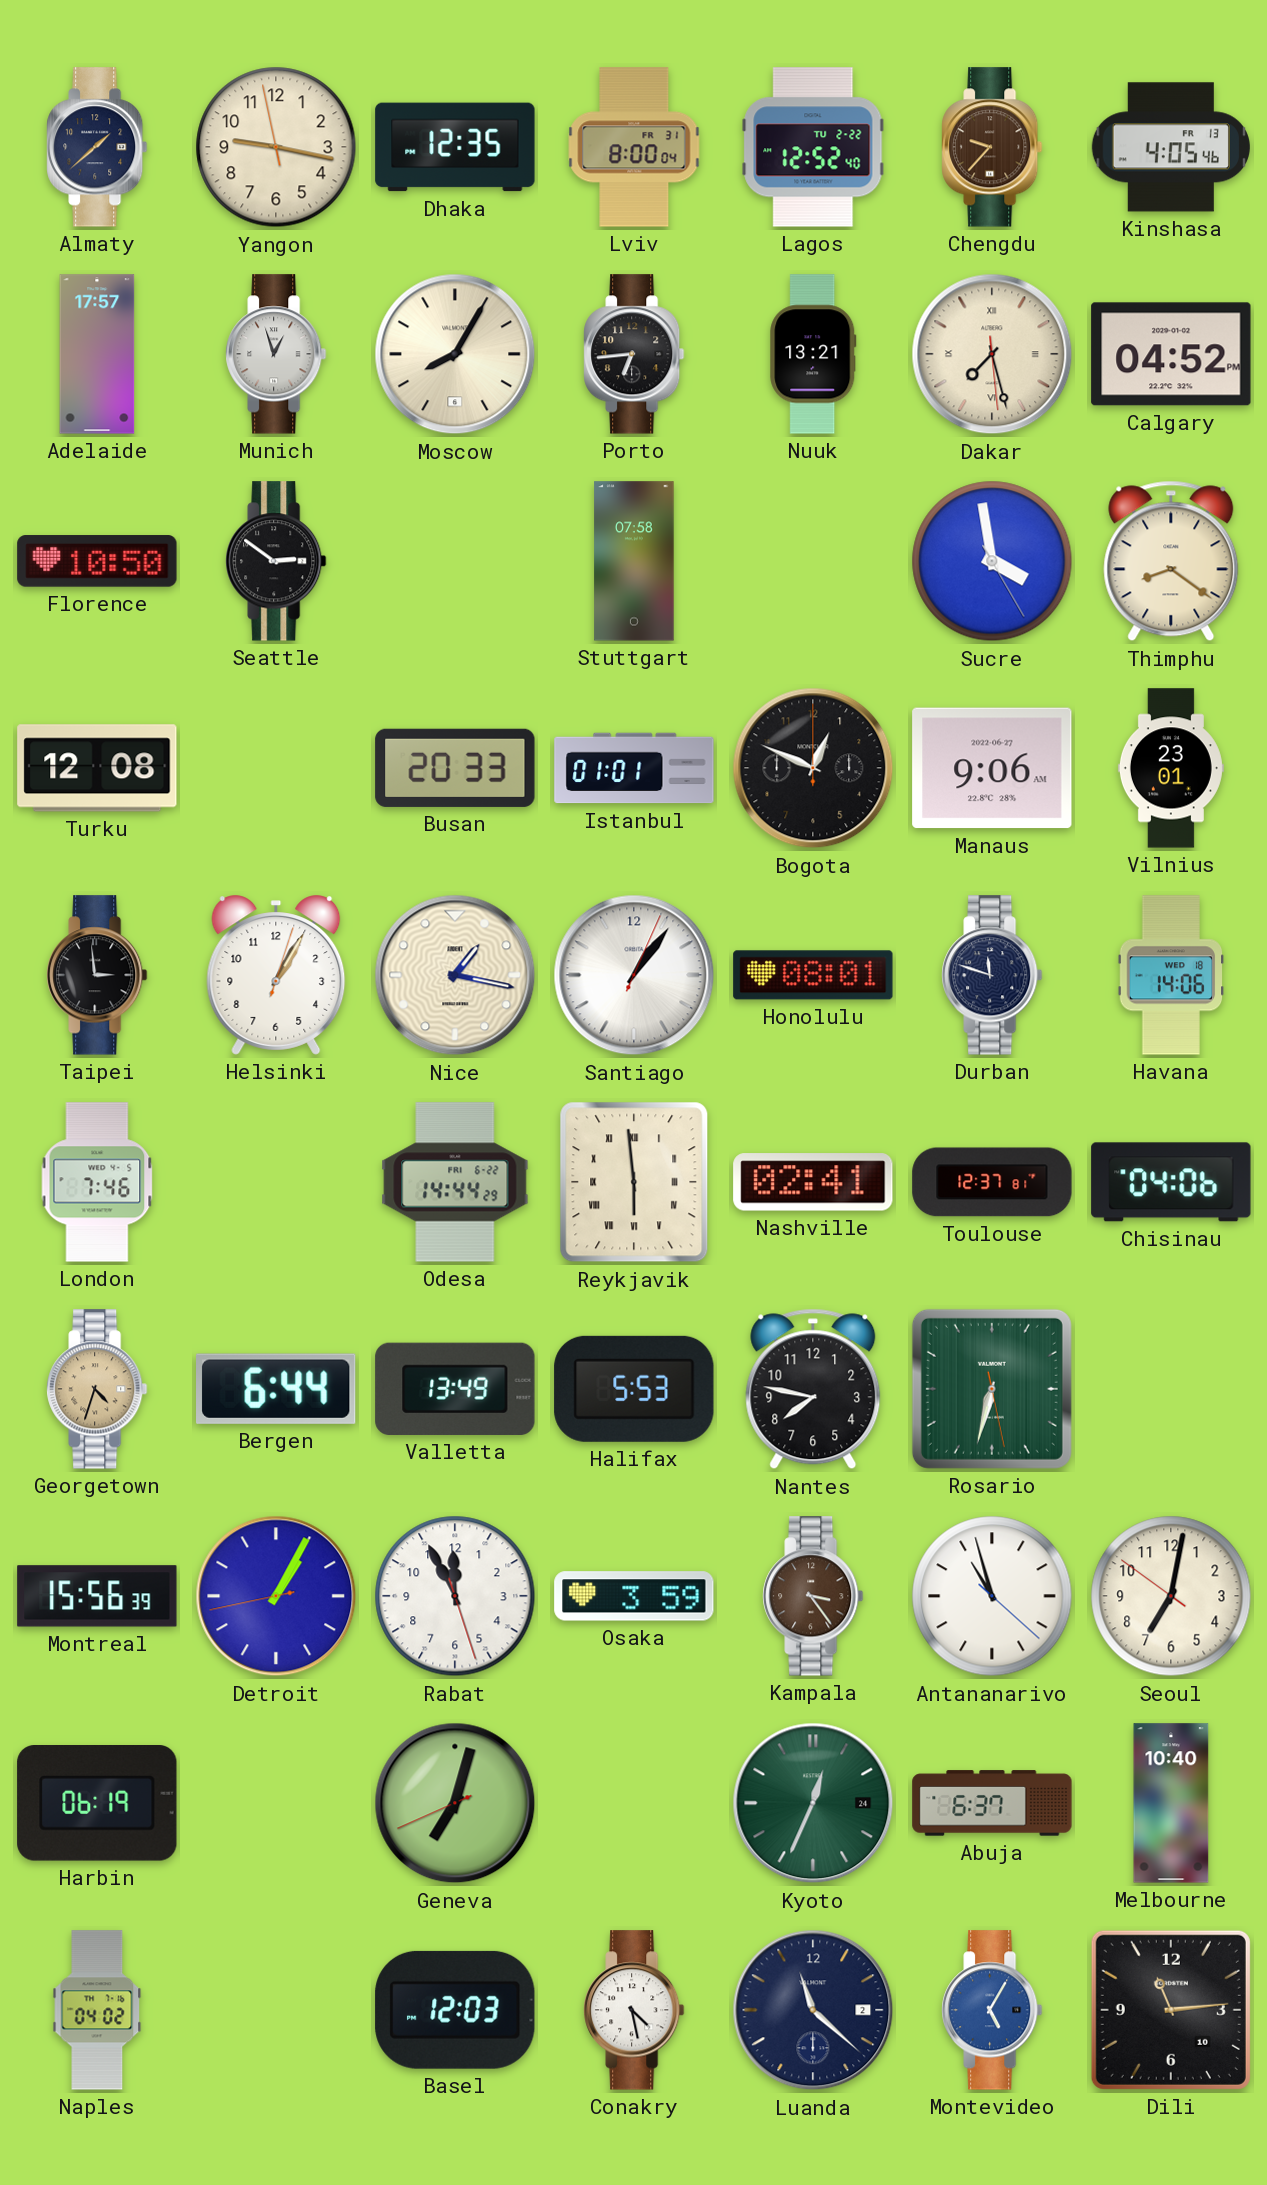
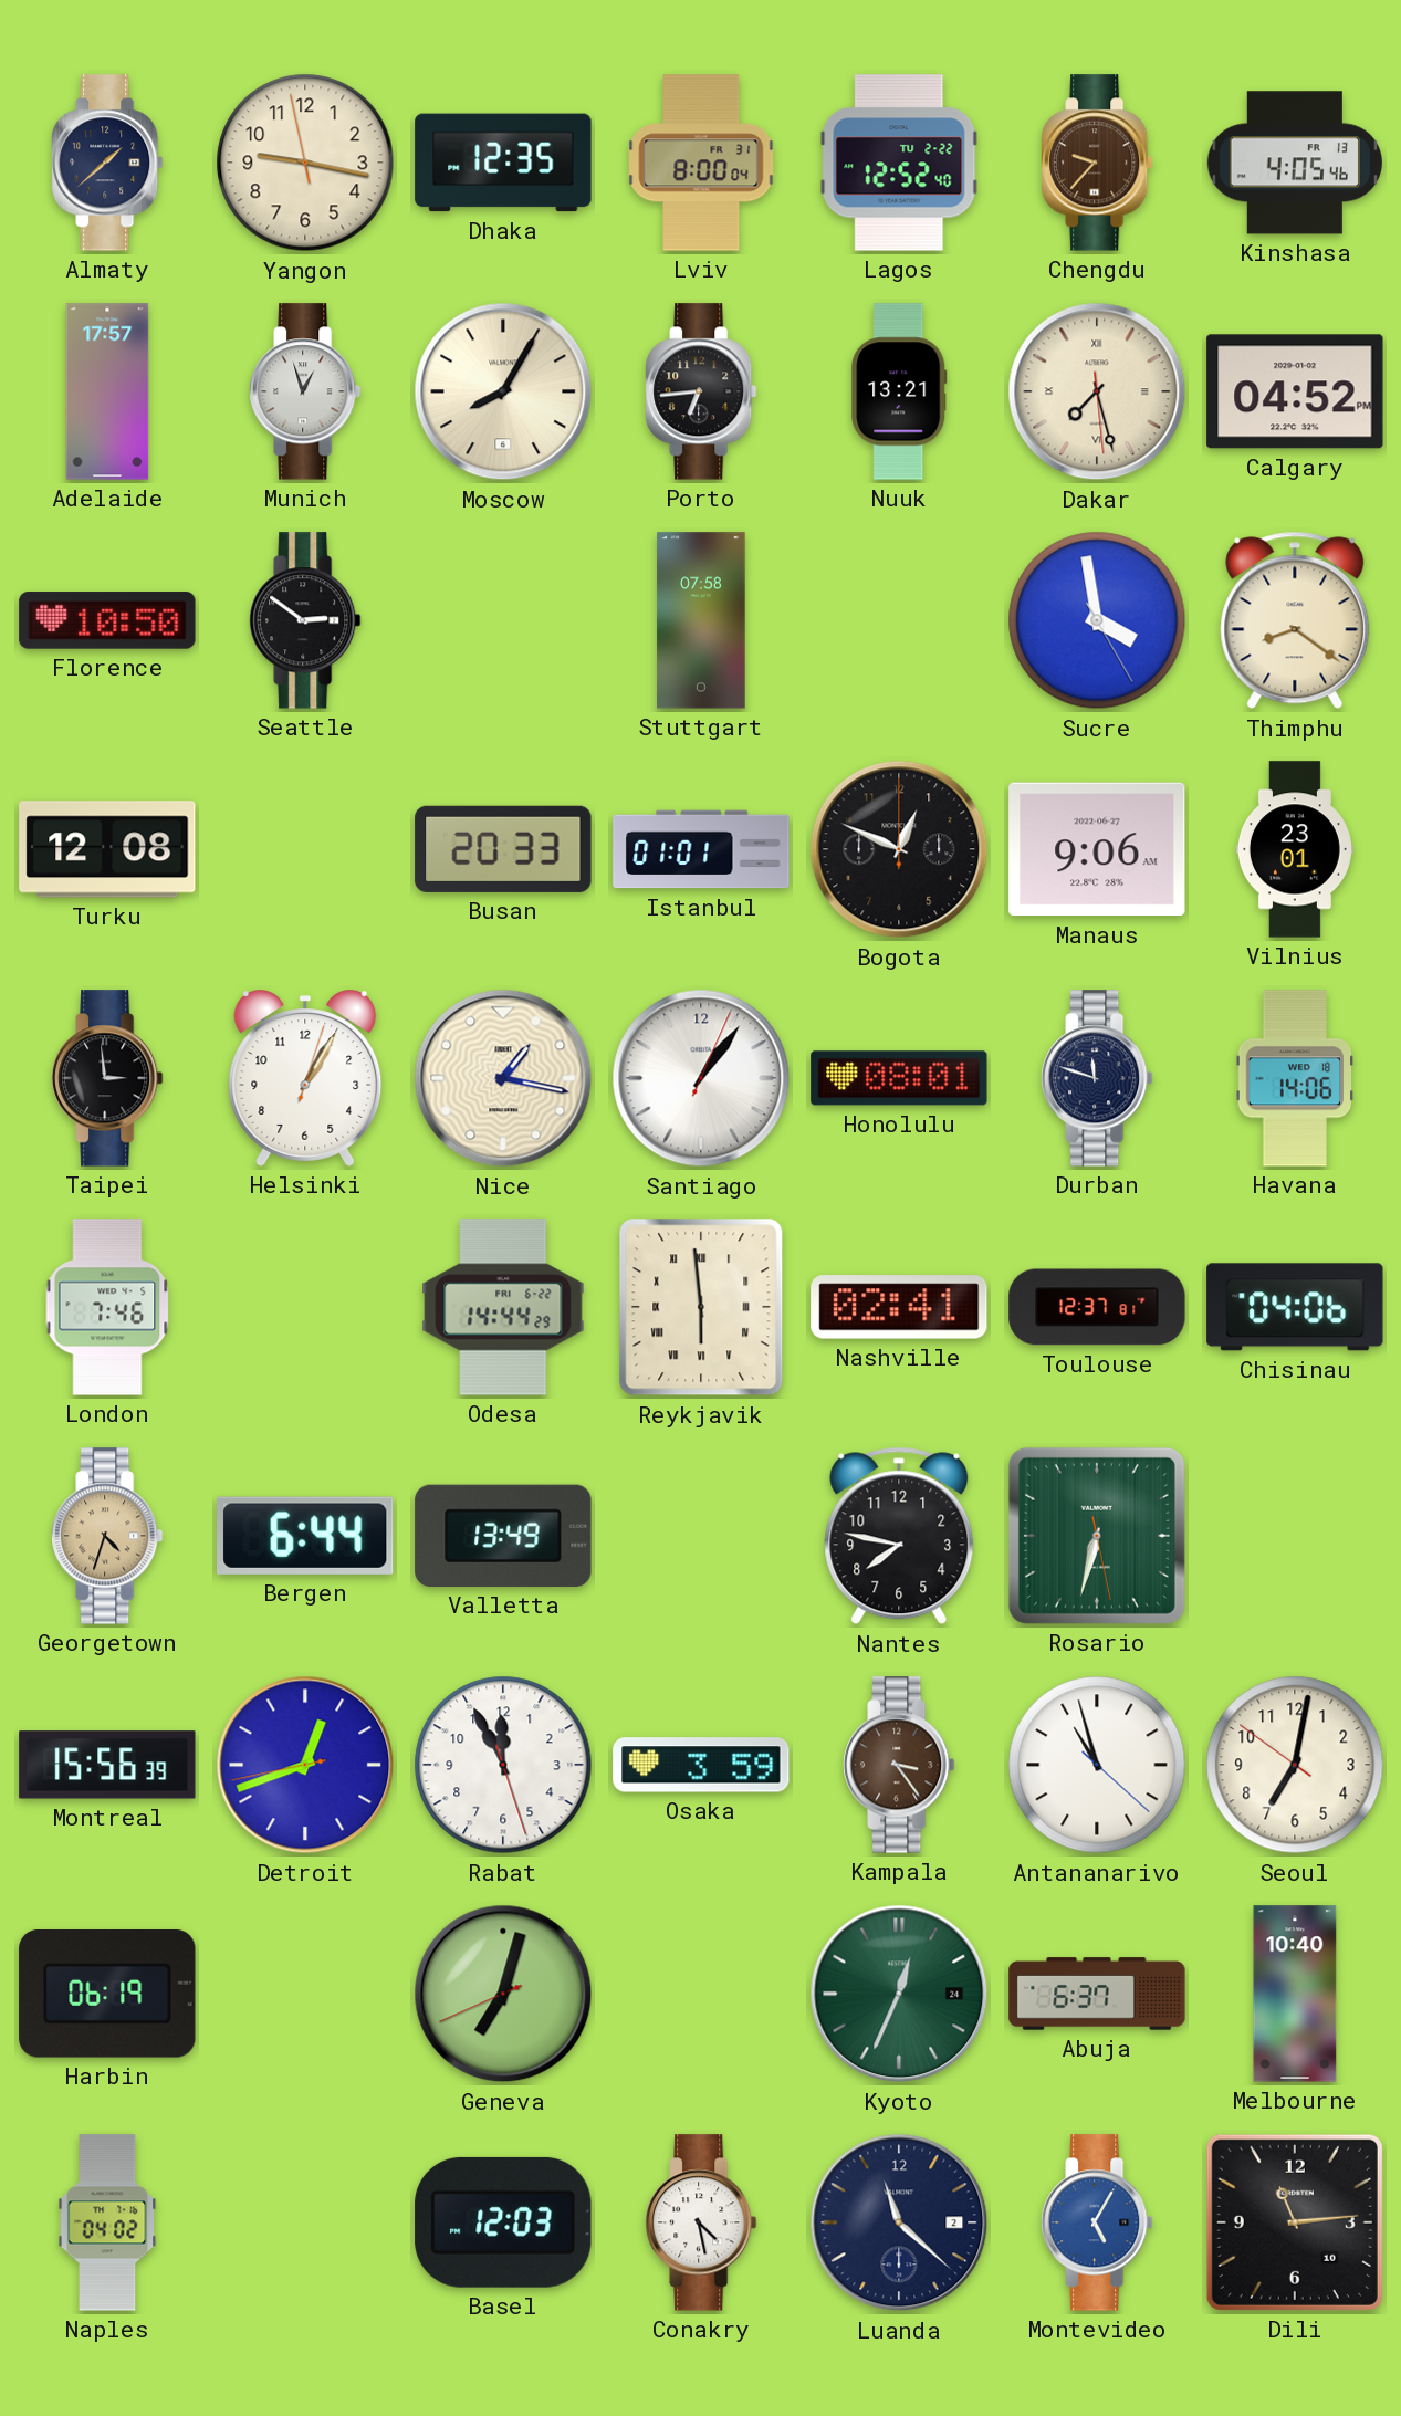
Halifax: 5:53 -> none
Detroit: 1:04 -> 12:41
